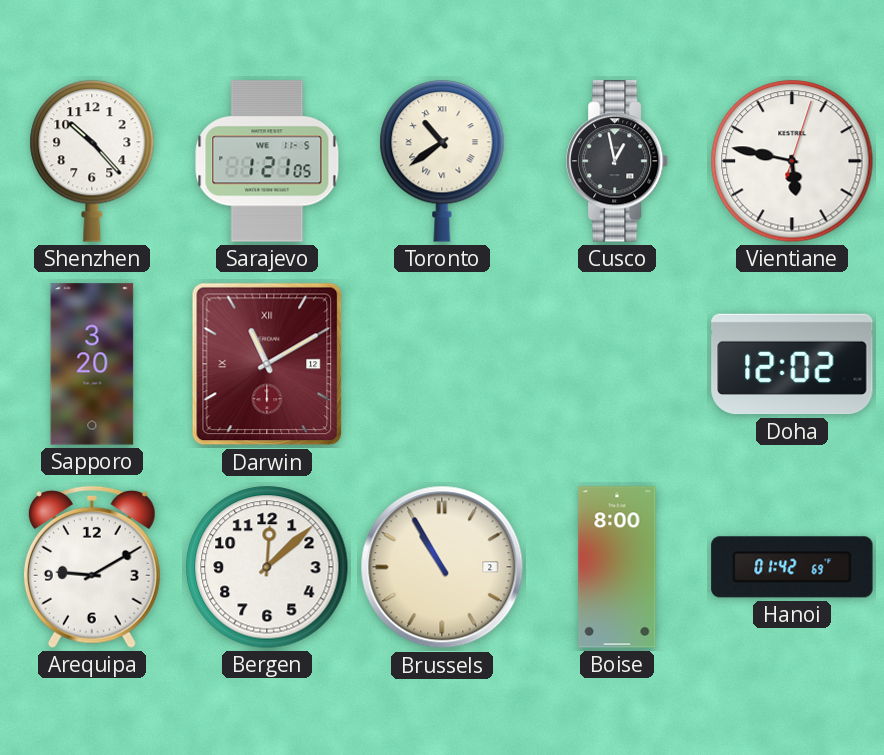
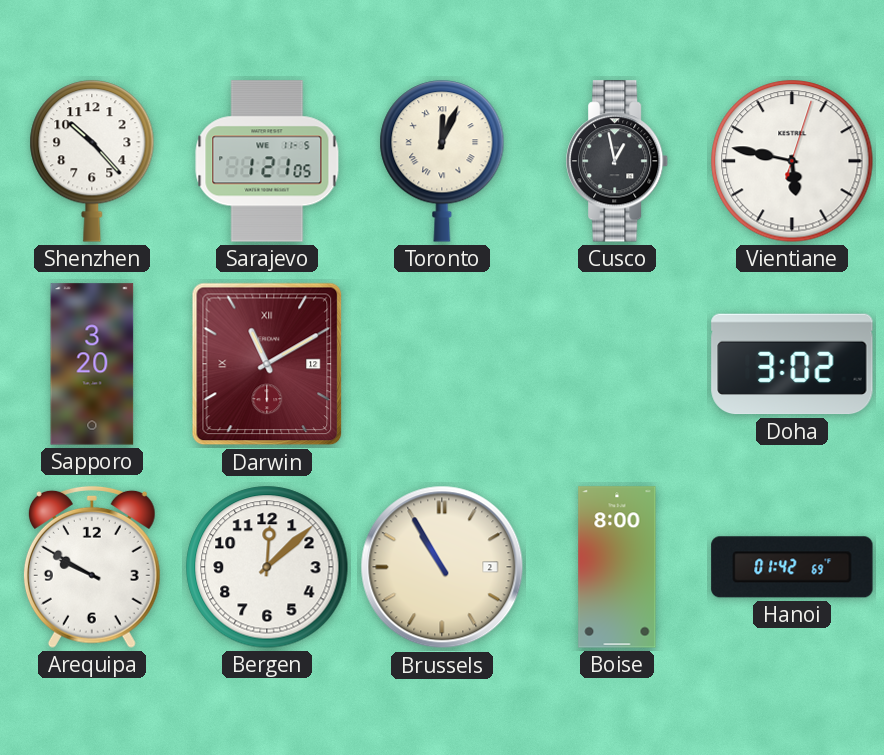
Toronto: 10:39 -> 12:04
Doha: 12:02 -> 3:02
Arequipa: 9:10 -> 9:50
